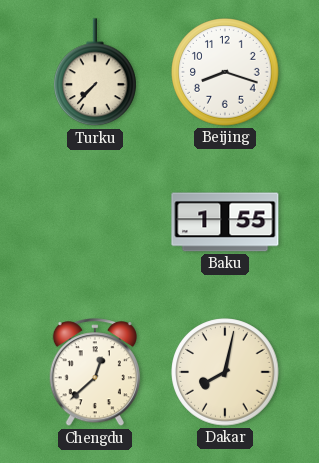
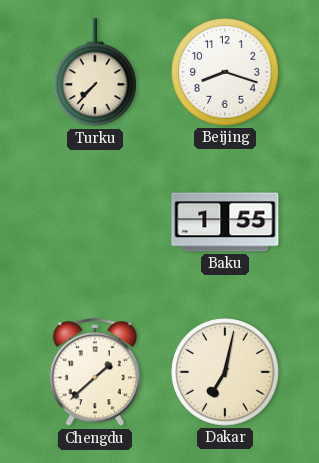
Chengdu: 12:38 -> 1:38
Dakar: 8:02 -> 7:02
